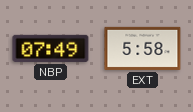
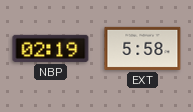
NBP: 07:49 -> 02:19
